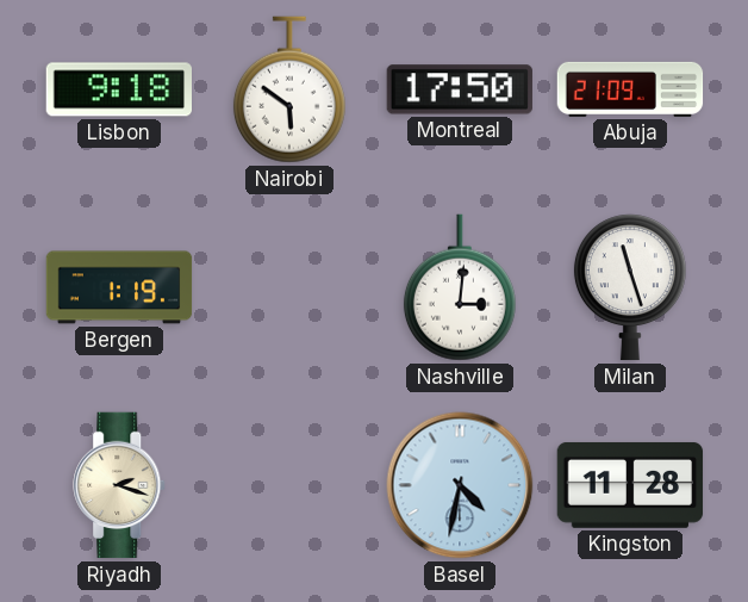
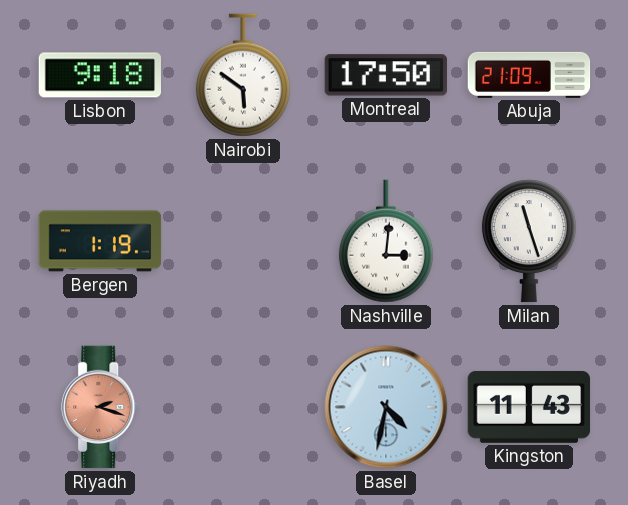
Riyadh dial: cream -> salmon
Kingston: 11:28 -> 11:43
